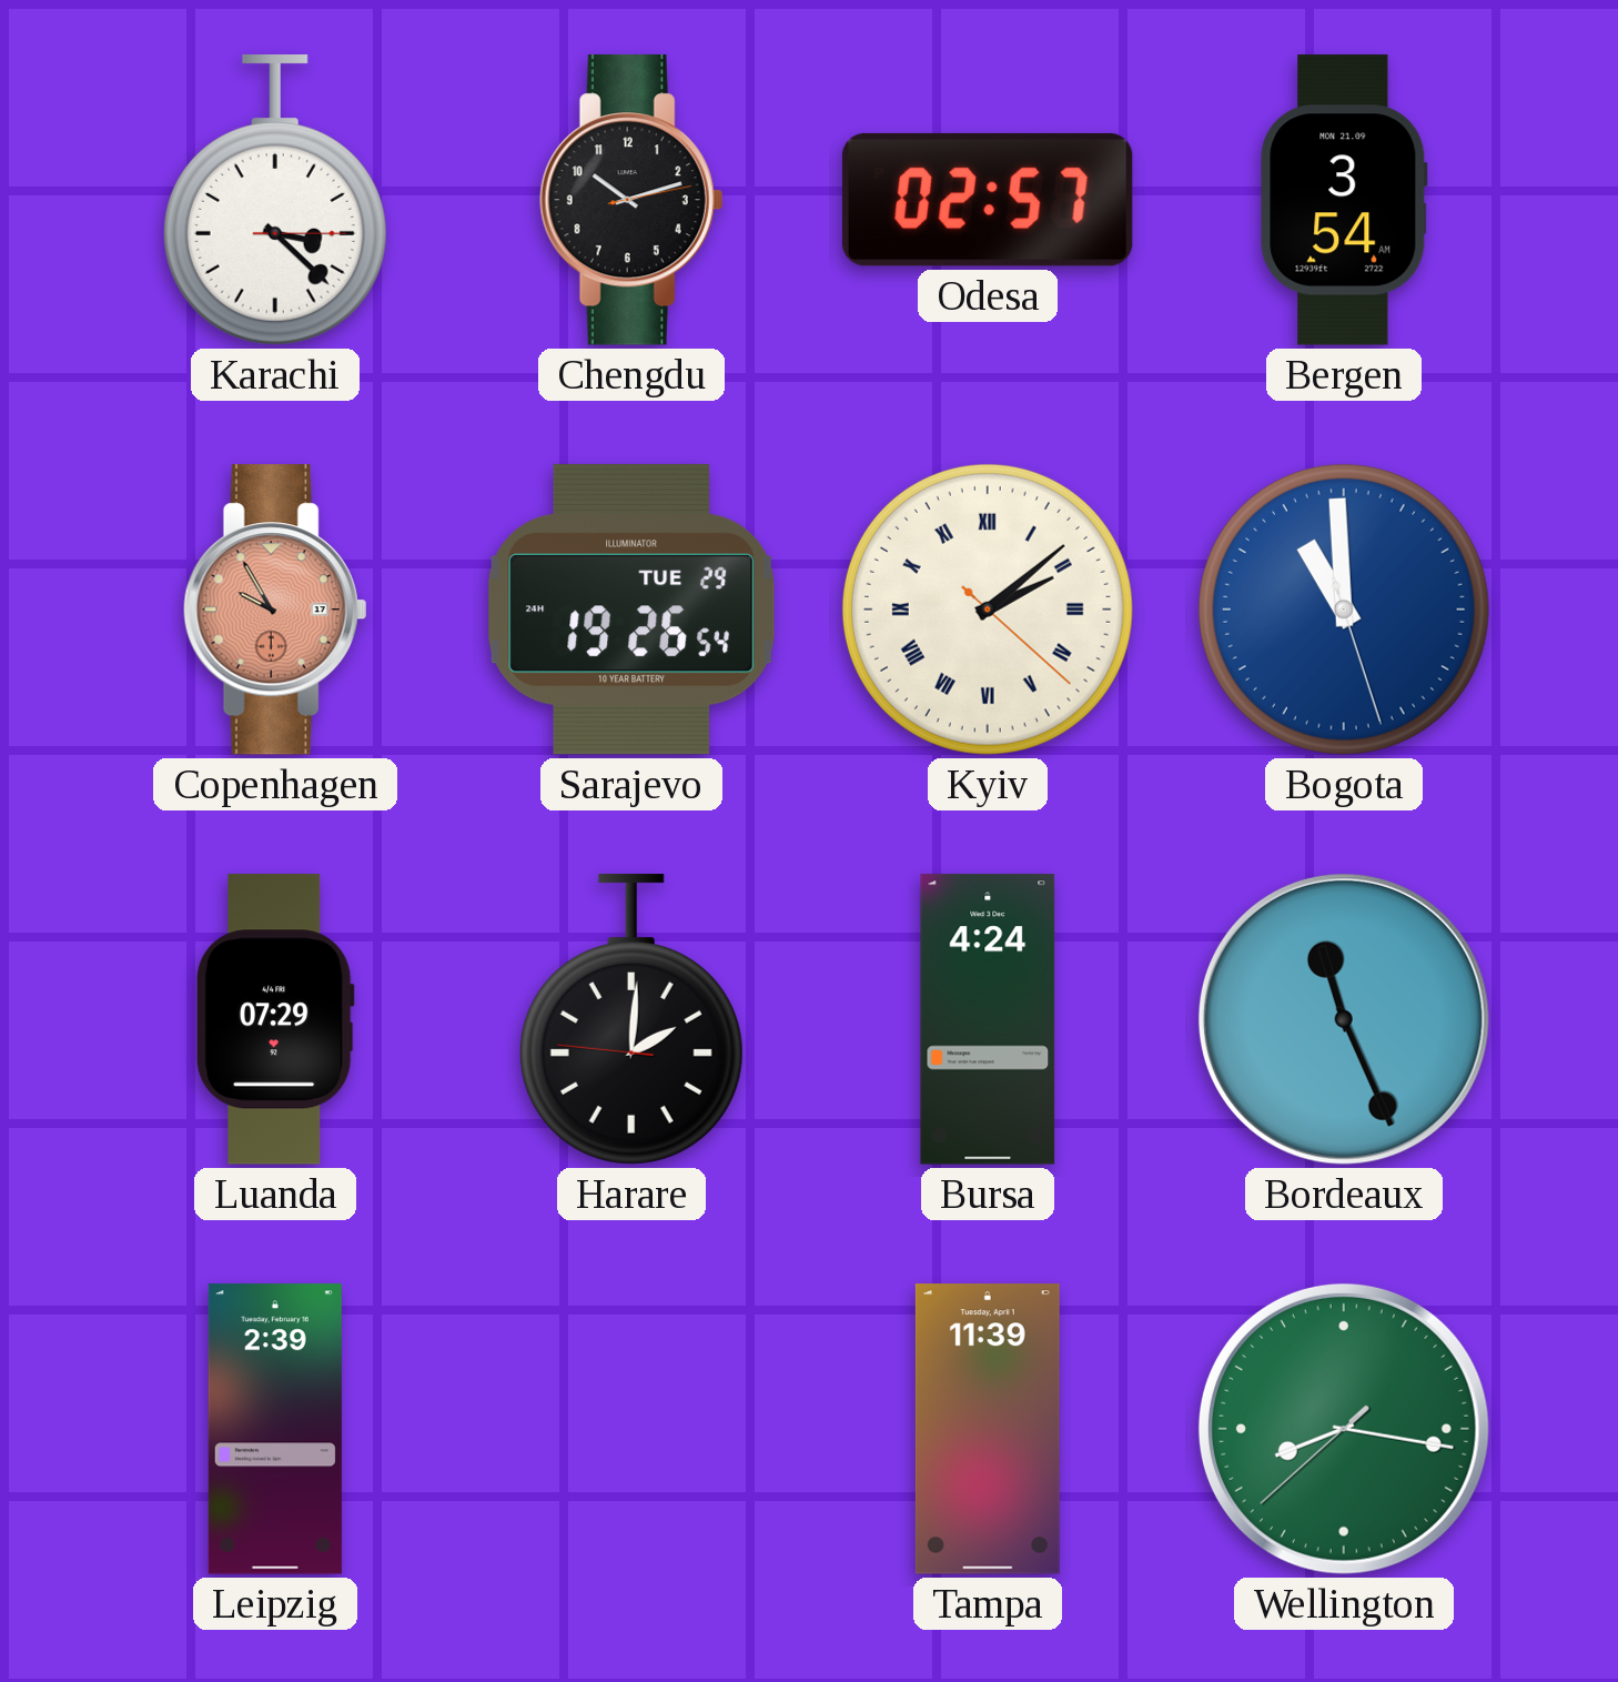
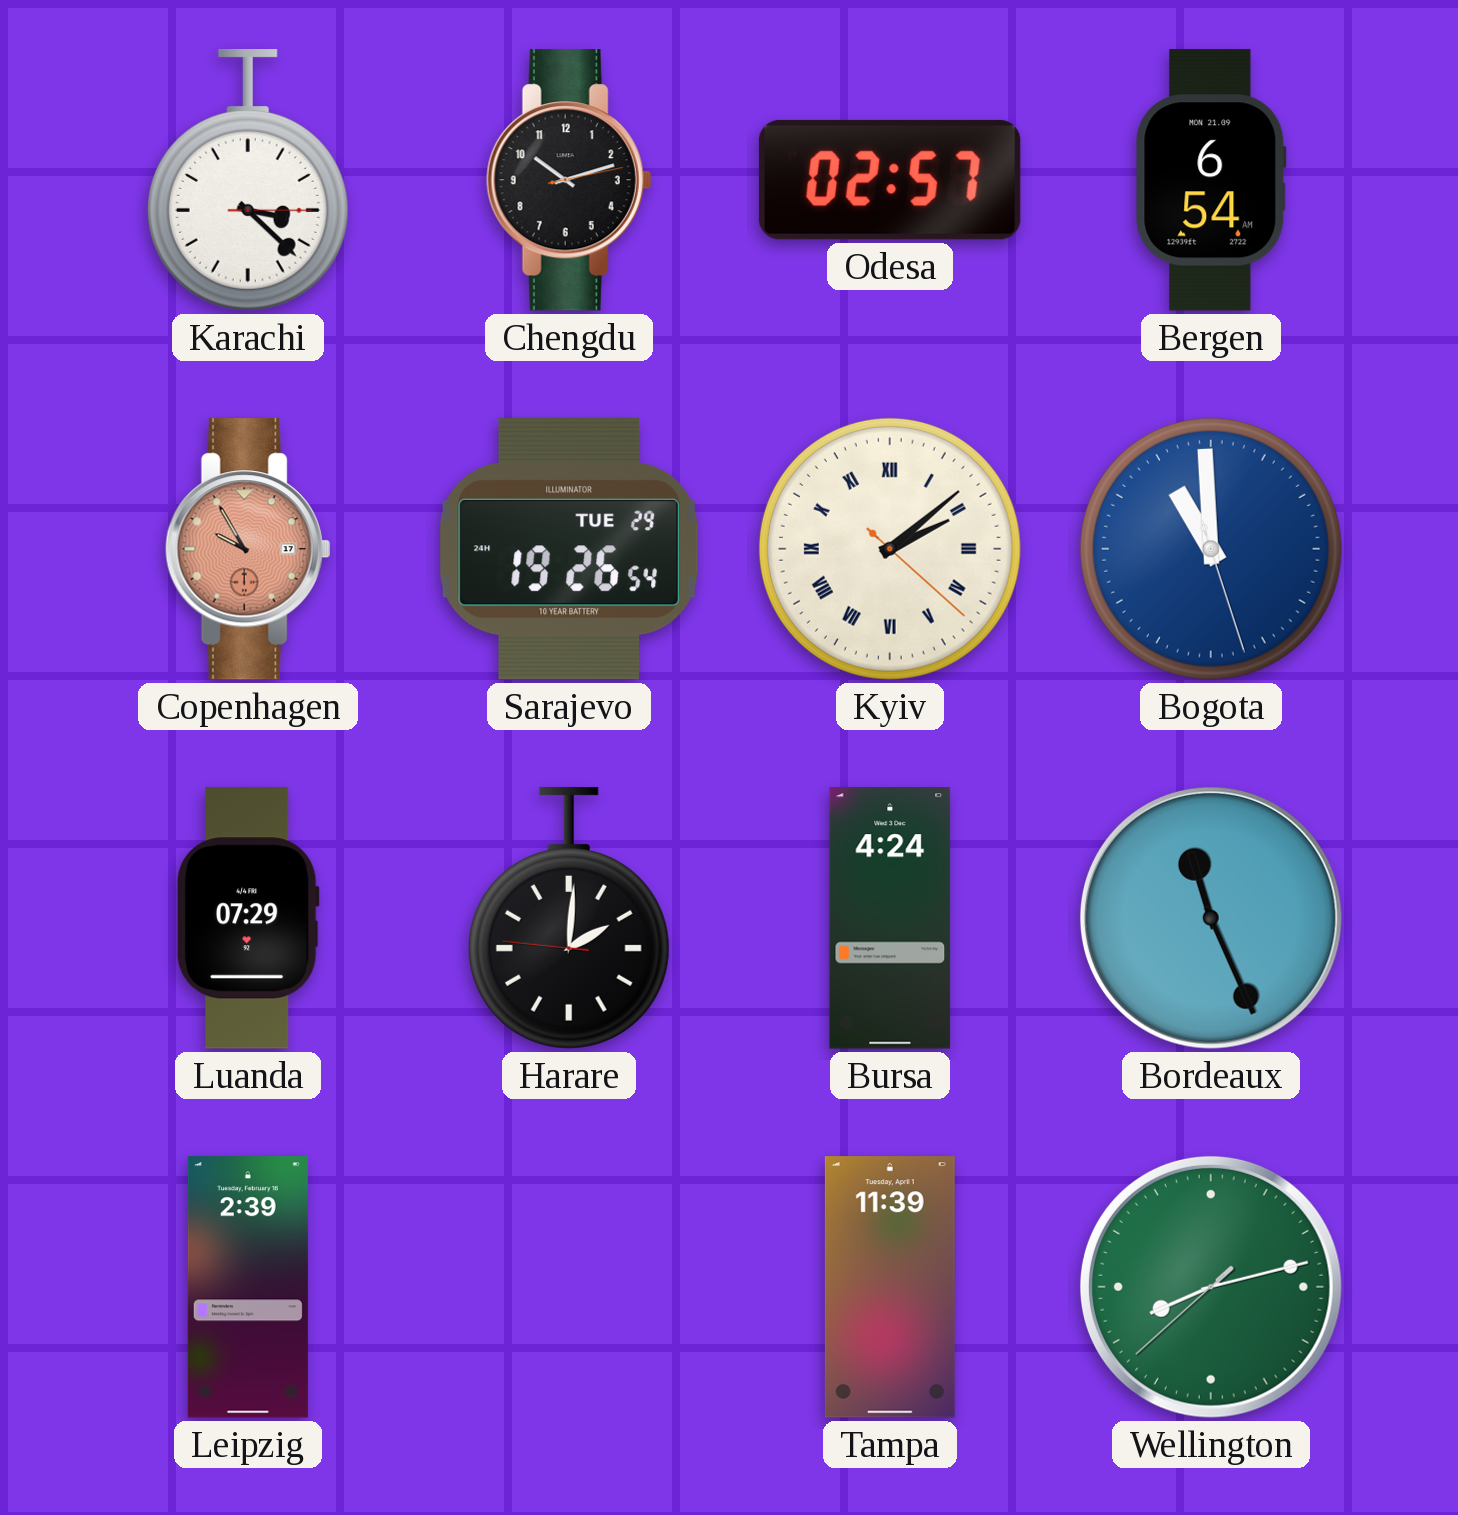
Bergen: 3:54 -> 6:54
Wellington: 8:16 -> 8:12
